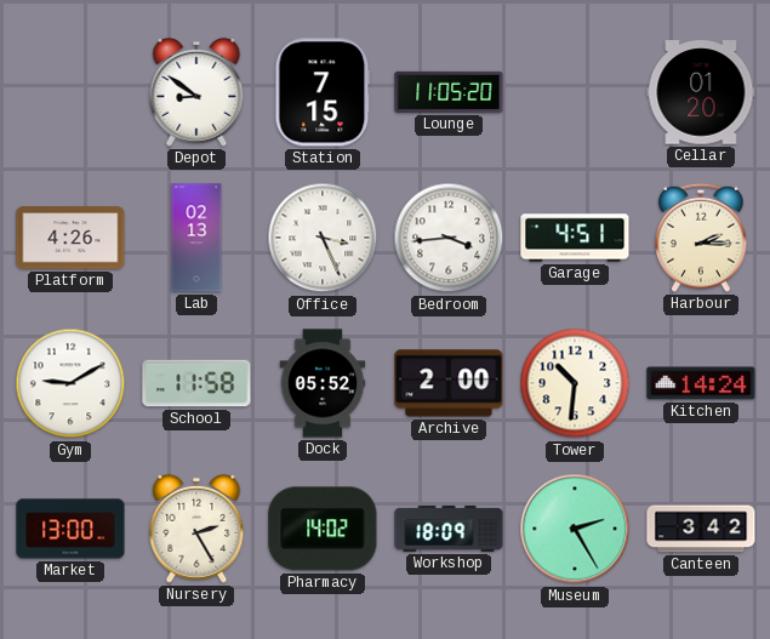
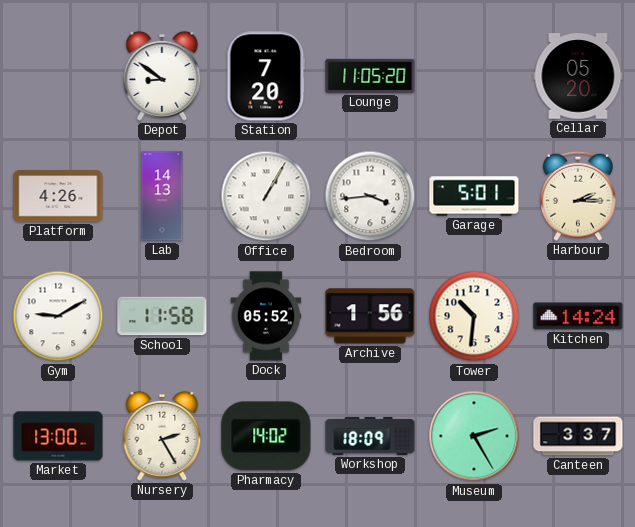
Station: 7:15 -> 7:20
Cellar: 01:20 -> 05:20
Lab: 02:13 -> 14:13
Office: 3:26 -> 1:05
Garage: 4:51 -> 5:01
Archive: 2:00 -> 1:56
Canteen: 3:42 -> 3:37
